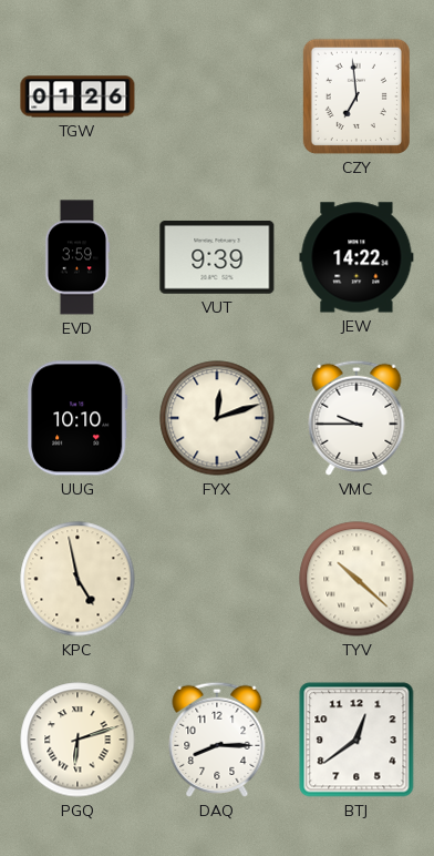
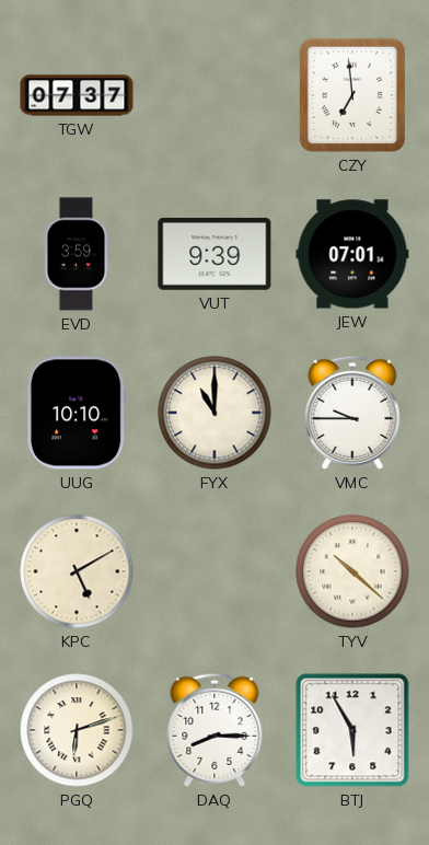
TGW: 01:26 -> 07:37
JEW: 14:22 -> 07:01
FYX: 12:12 -> 11:00
KPC: 4:58 -> 5:10
BTJ: 12:39 -> 5:55
